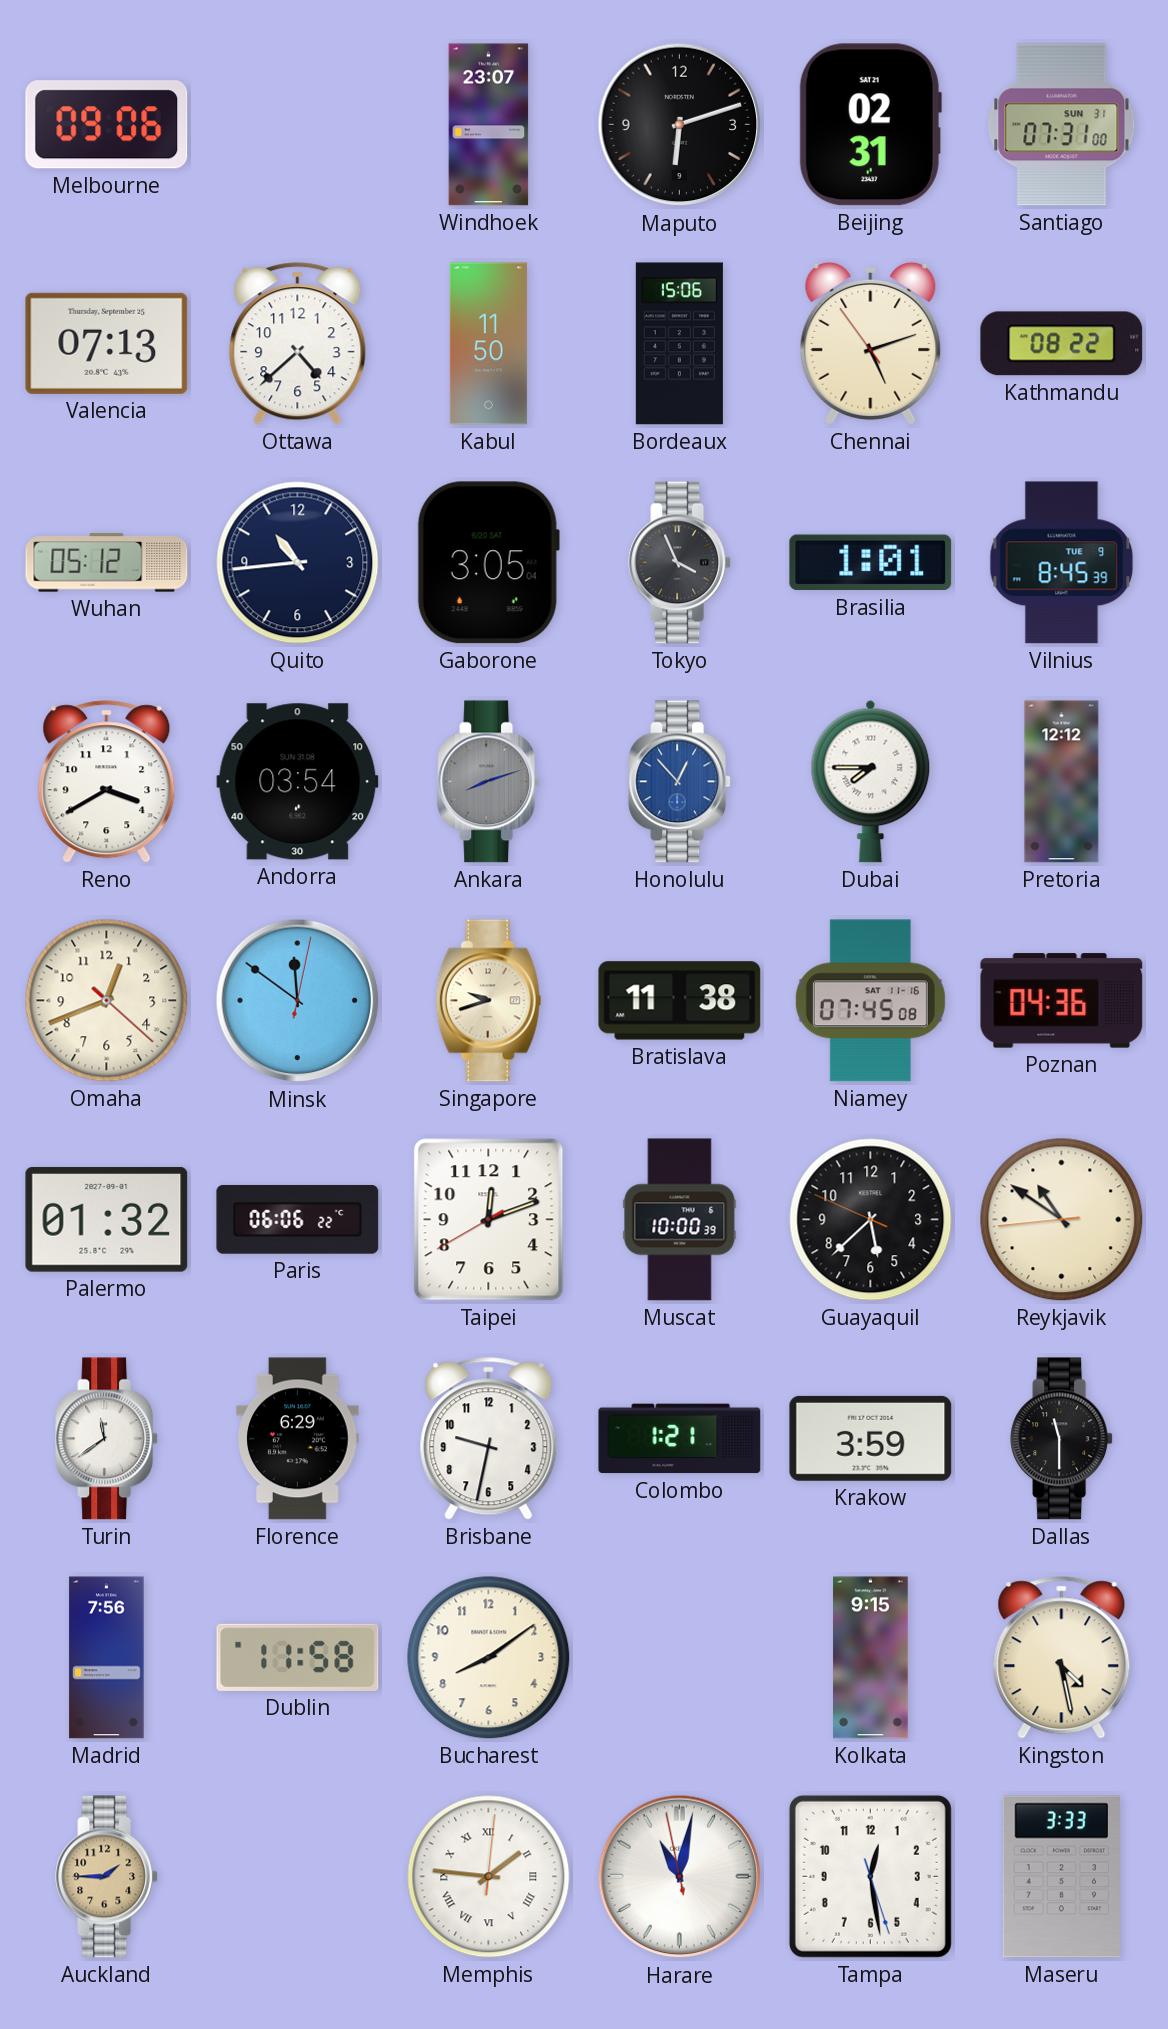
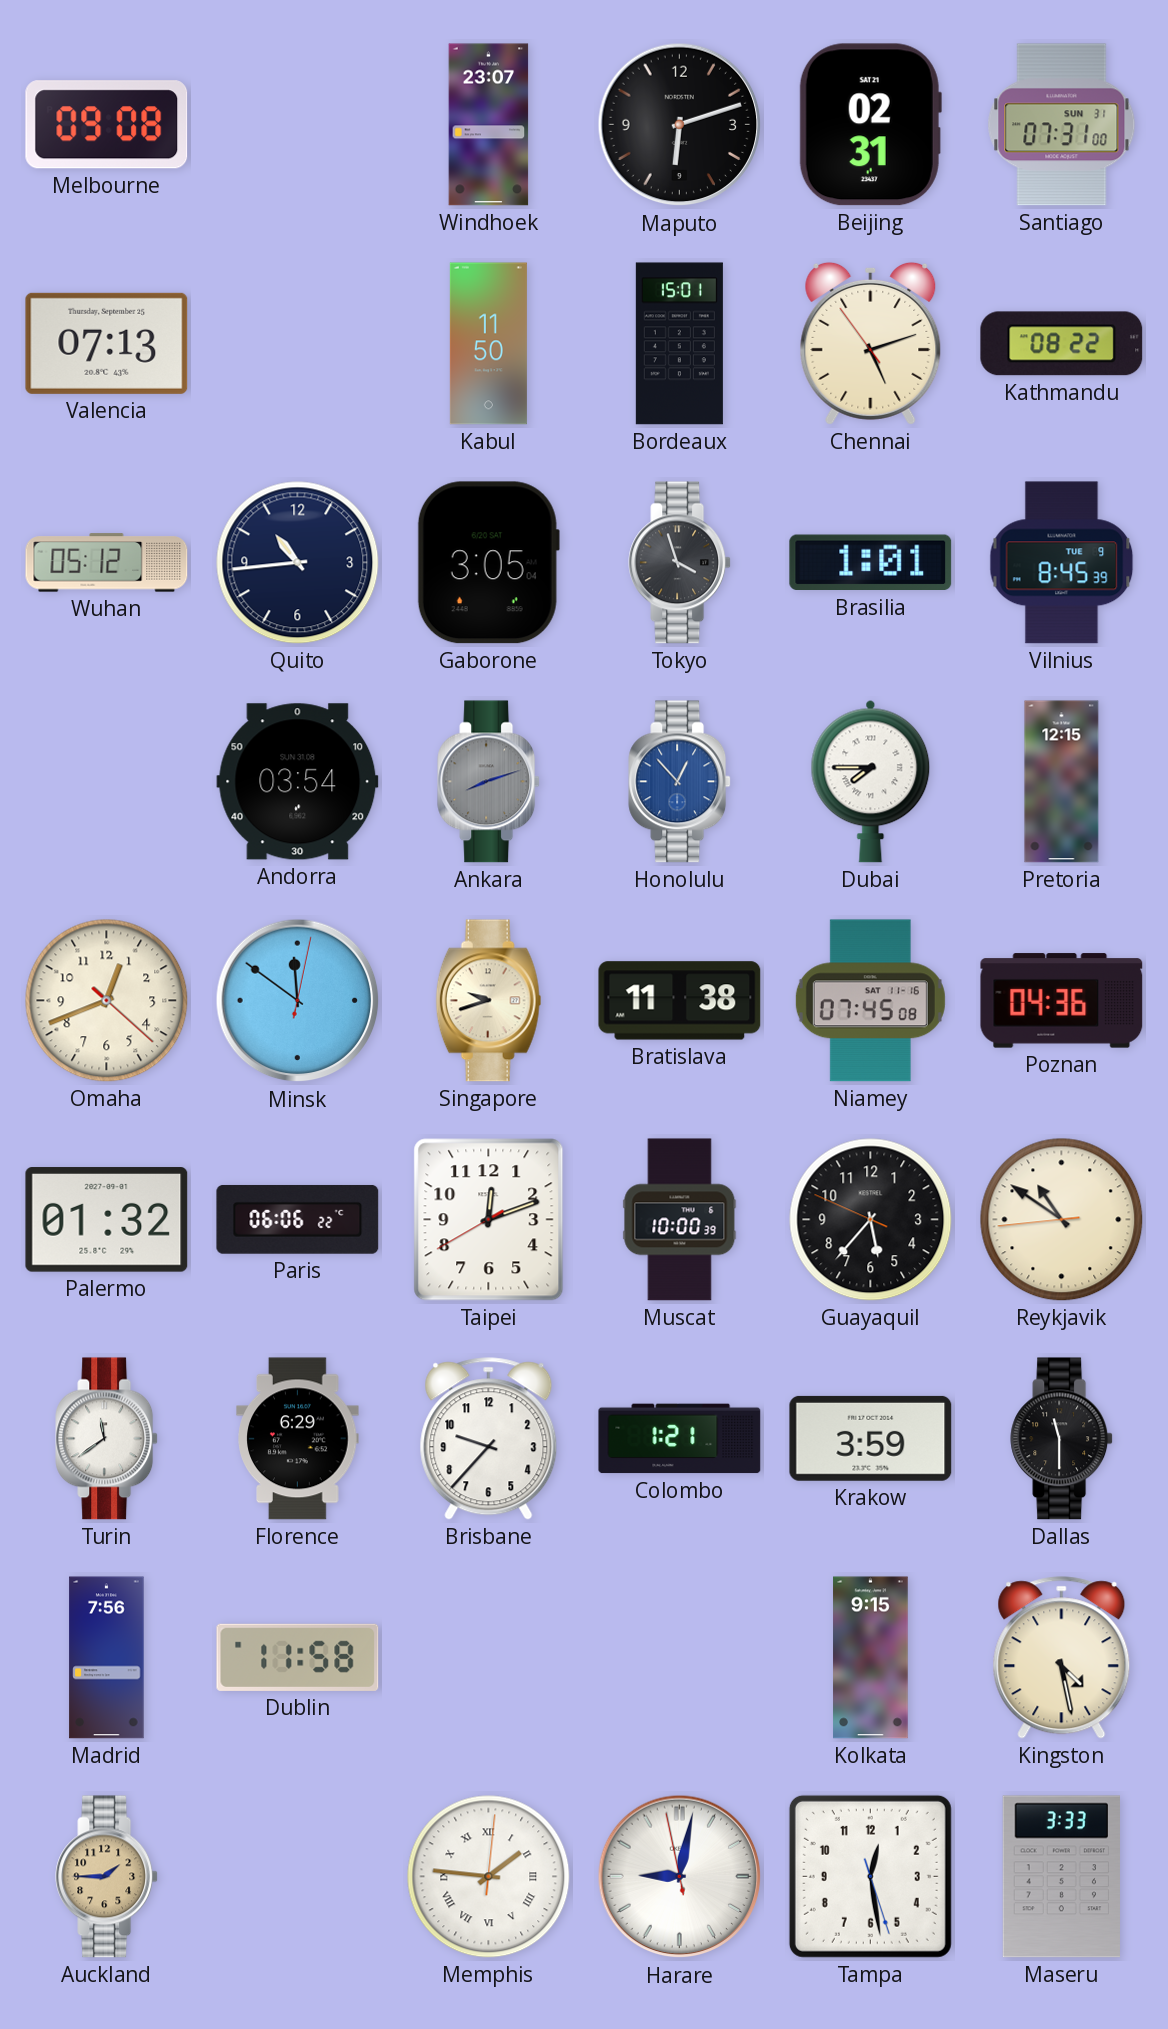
Melbourne: 09:06 -> 09:08
Ottawa: 4:38 -> none
Bordeaux: 15:06 -> 15:01
Tokyo: 3:56 -> 3:57
Reno: 3:40 -> none
Pretoria: 12:12 -> 12:15
Guayaquil: 5:37 -> 5:36
Brisbane: 9:32 -> 9:37
Bucharest: 8:09 -> none
Harare: 11:01 -> 9:01
